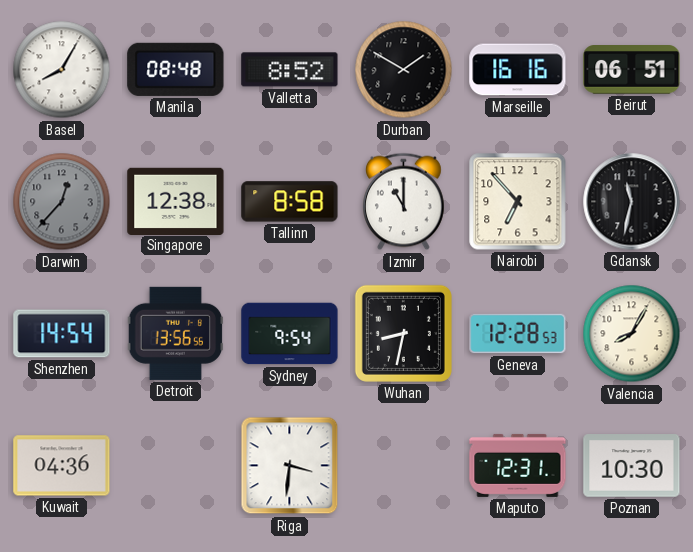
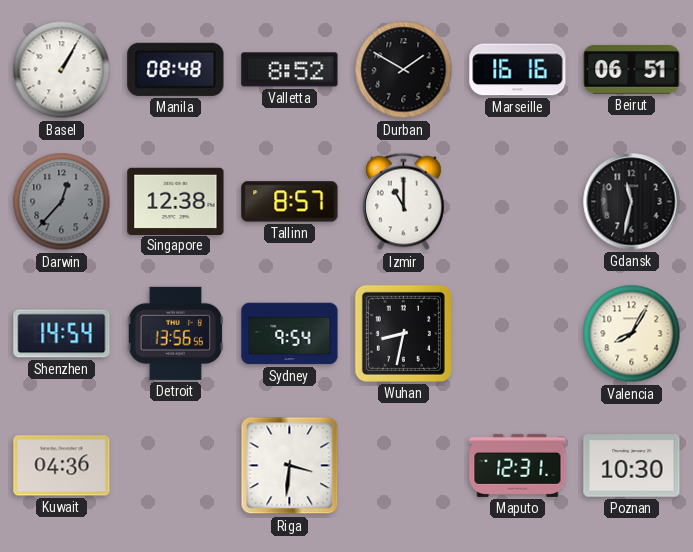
Basel: 8:05 -> 1:05
Tallinn: 8:58 -> 8:57
Nairobi: 6:53 -> none
Geneva: 12:28 -> none
